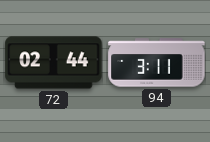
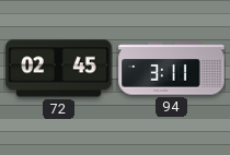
72: 02:44 -> 02:45
